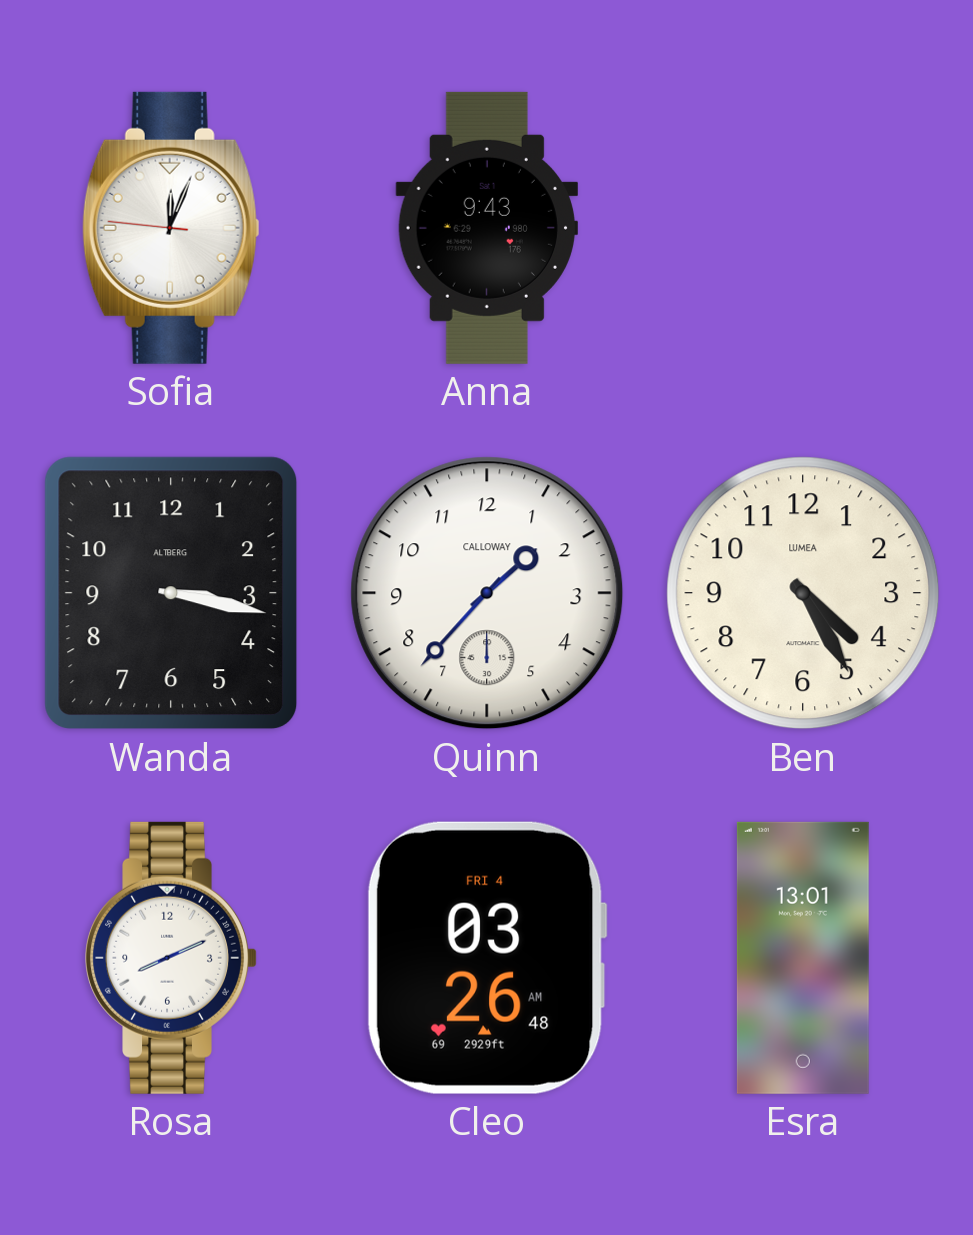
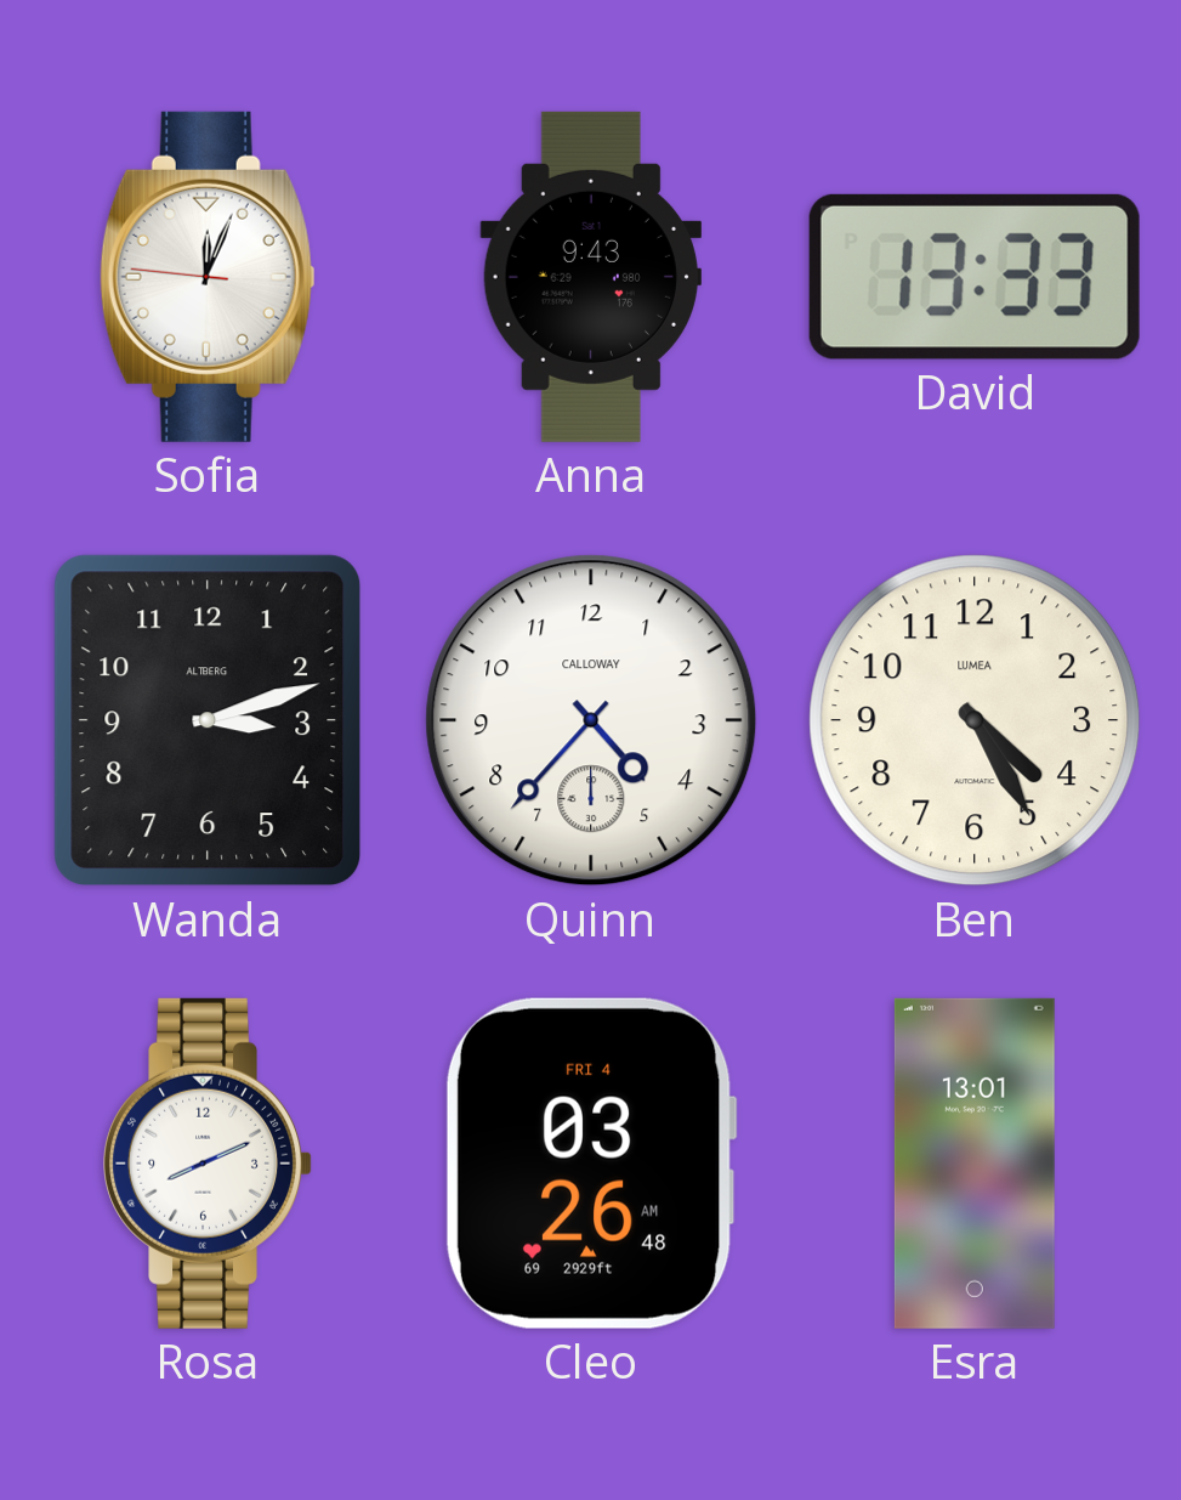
David: none -> 13:33
Wanda: 3:17 -> 3:12
Quinn: 1:37 -> 4:37
